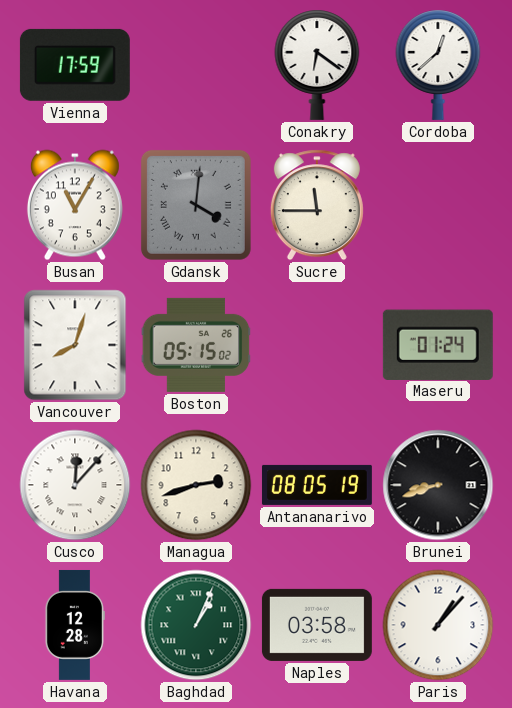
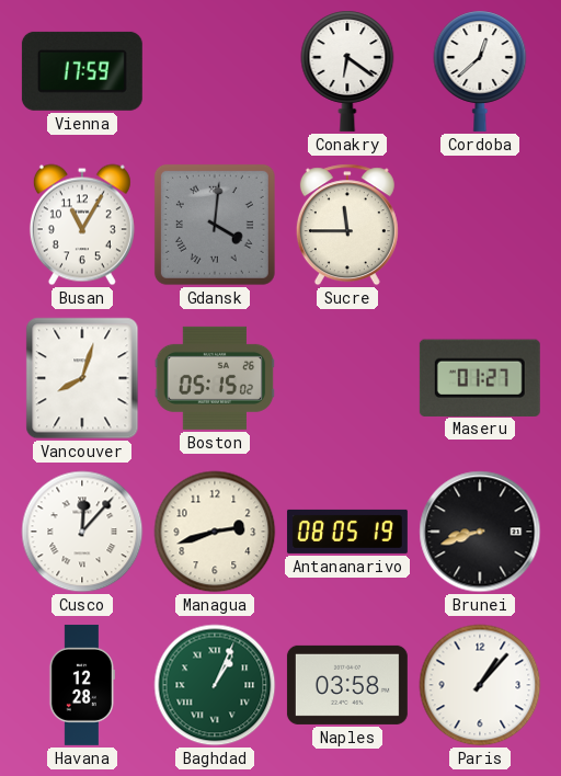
Maseru: 01:24 -> 01:27
